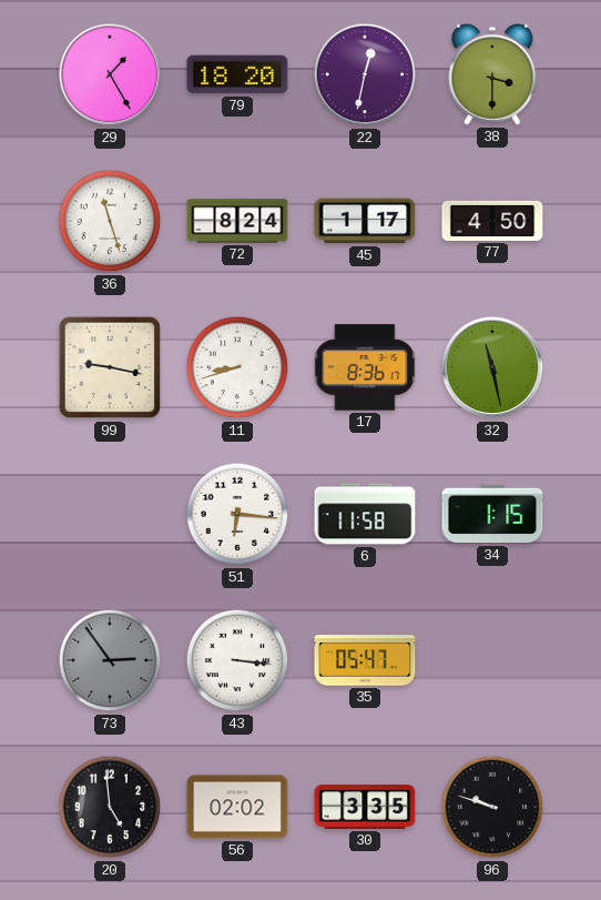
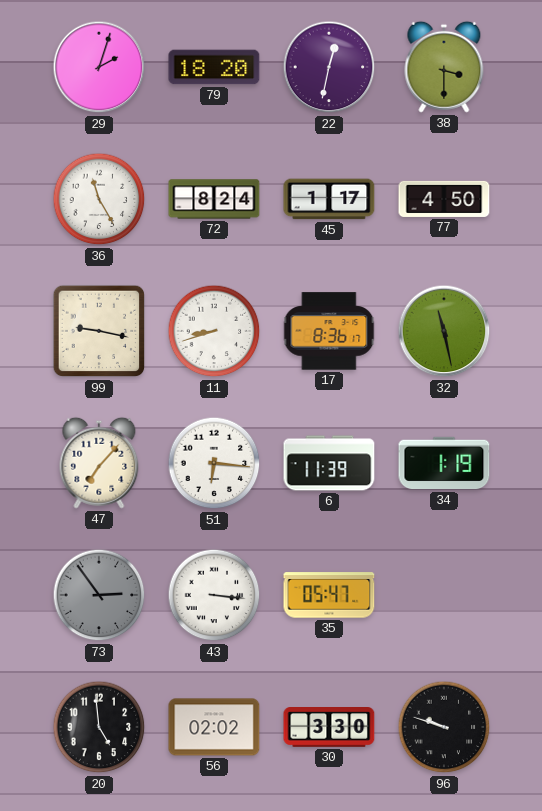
29: 1:25 -> 2:03
36: 11:27 -> 11:25
47: none -> 7:07
6: 11:58 -> 11:39
34: 1:15 -> 1:19
30: 3:35 -> 3:30
